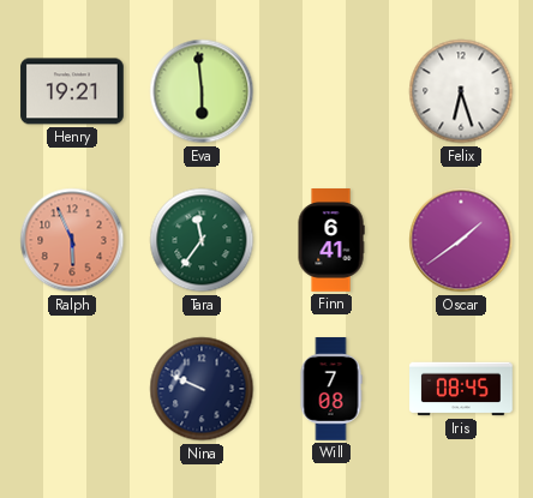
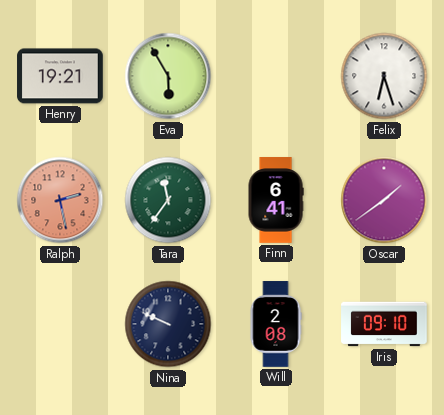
Eva: 5:59 -> 5:55
Ralph: 5:56 -> 2:28
Will: 7:08 -> 2:08
Iris: 08:45 -> 09:10
